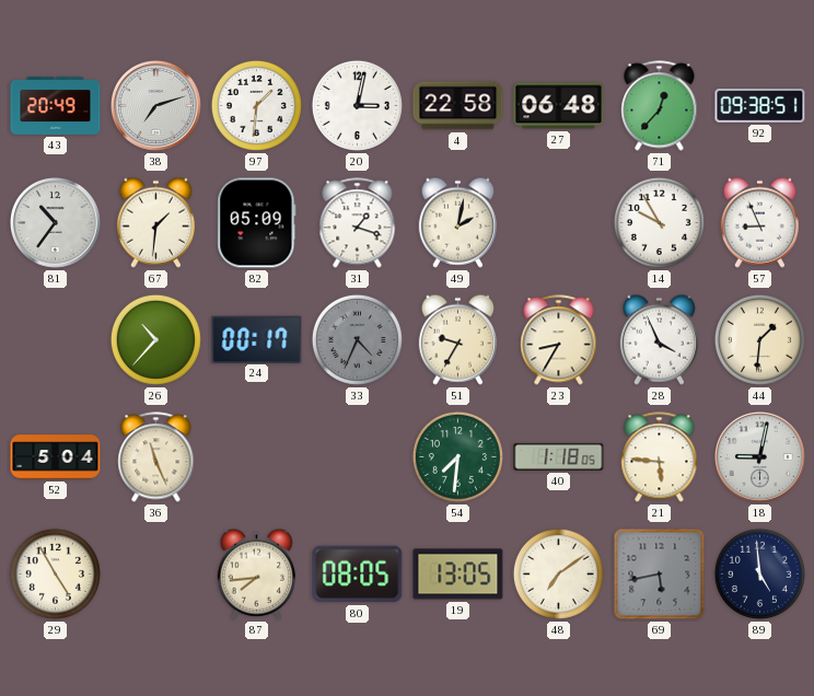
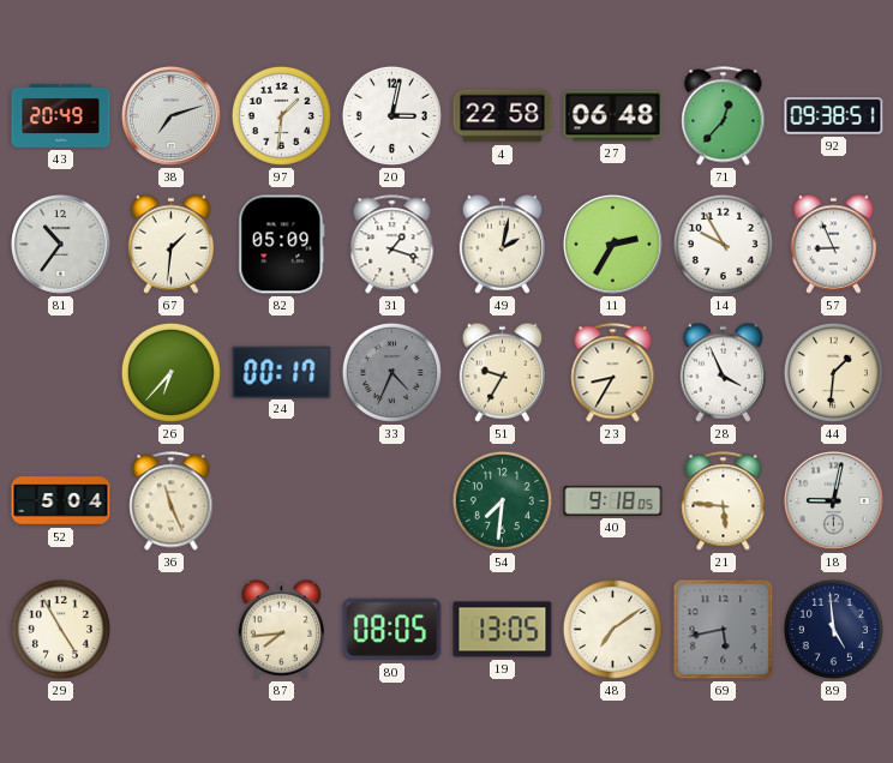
11: none -> 2:35
26: 10:37 -> 6:37
40: 1:18 -> 9:18
